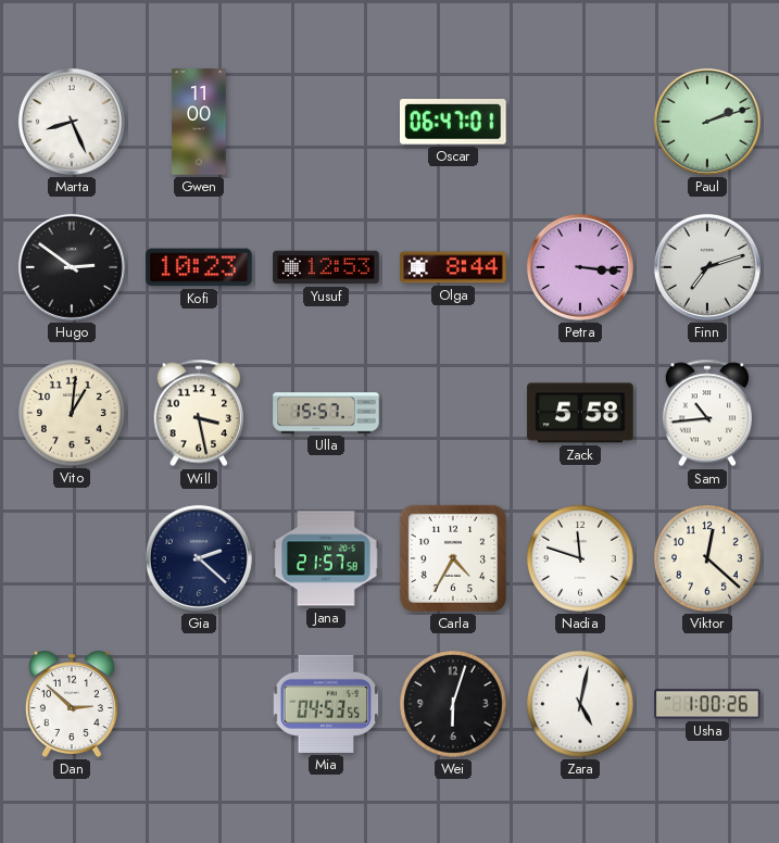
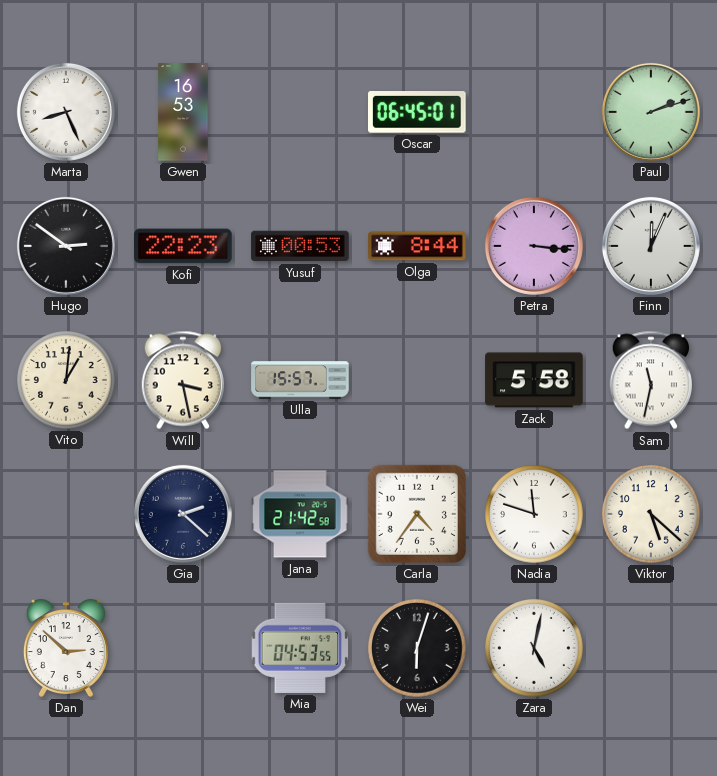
Gwen: 11:00 -> 16:53
Oscar: 06:47 -> 06:45
Kofi: 10:23 -> 22:23
Yusuf: 12:53 -> 00:53
Finn: 7:12 -> 12:04
Sam: 10:44 -> 11:32
Jana: 21:57 -> 21:42
Carla: 4:35 -> 4:36
Viktor: 12:22 -> 5:22
Usha: 1:00 -> none
